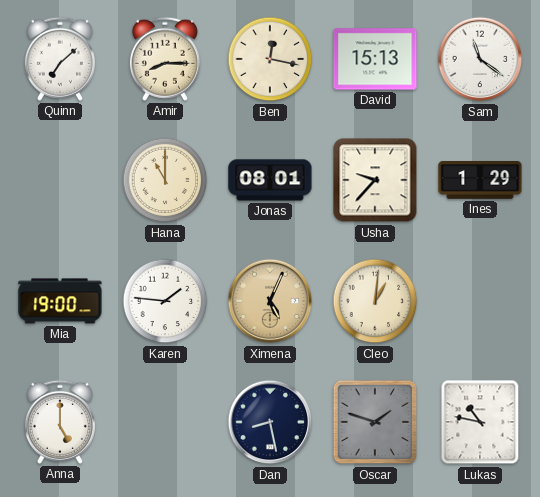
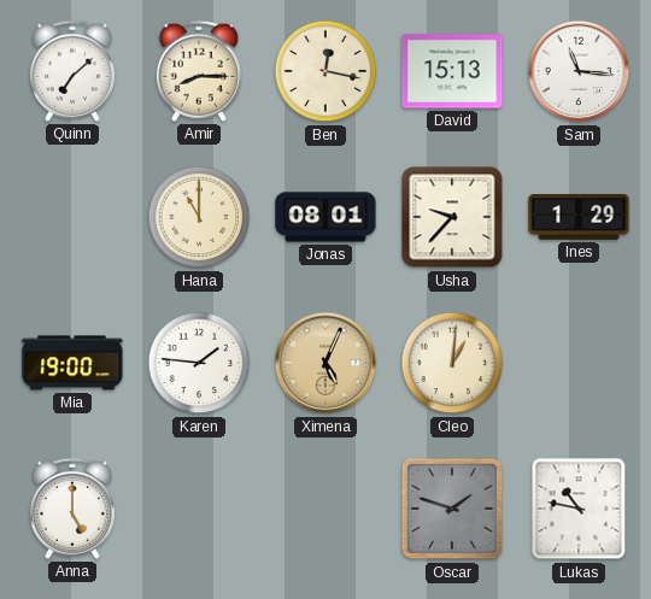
Sam: 11:21 -> 11:16
Dan: 8:28 -> none
